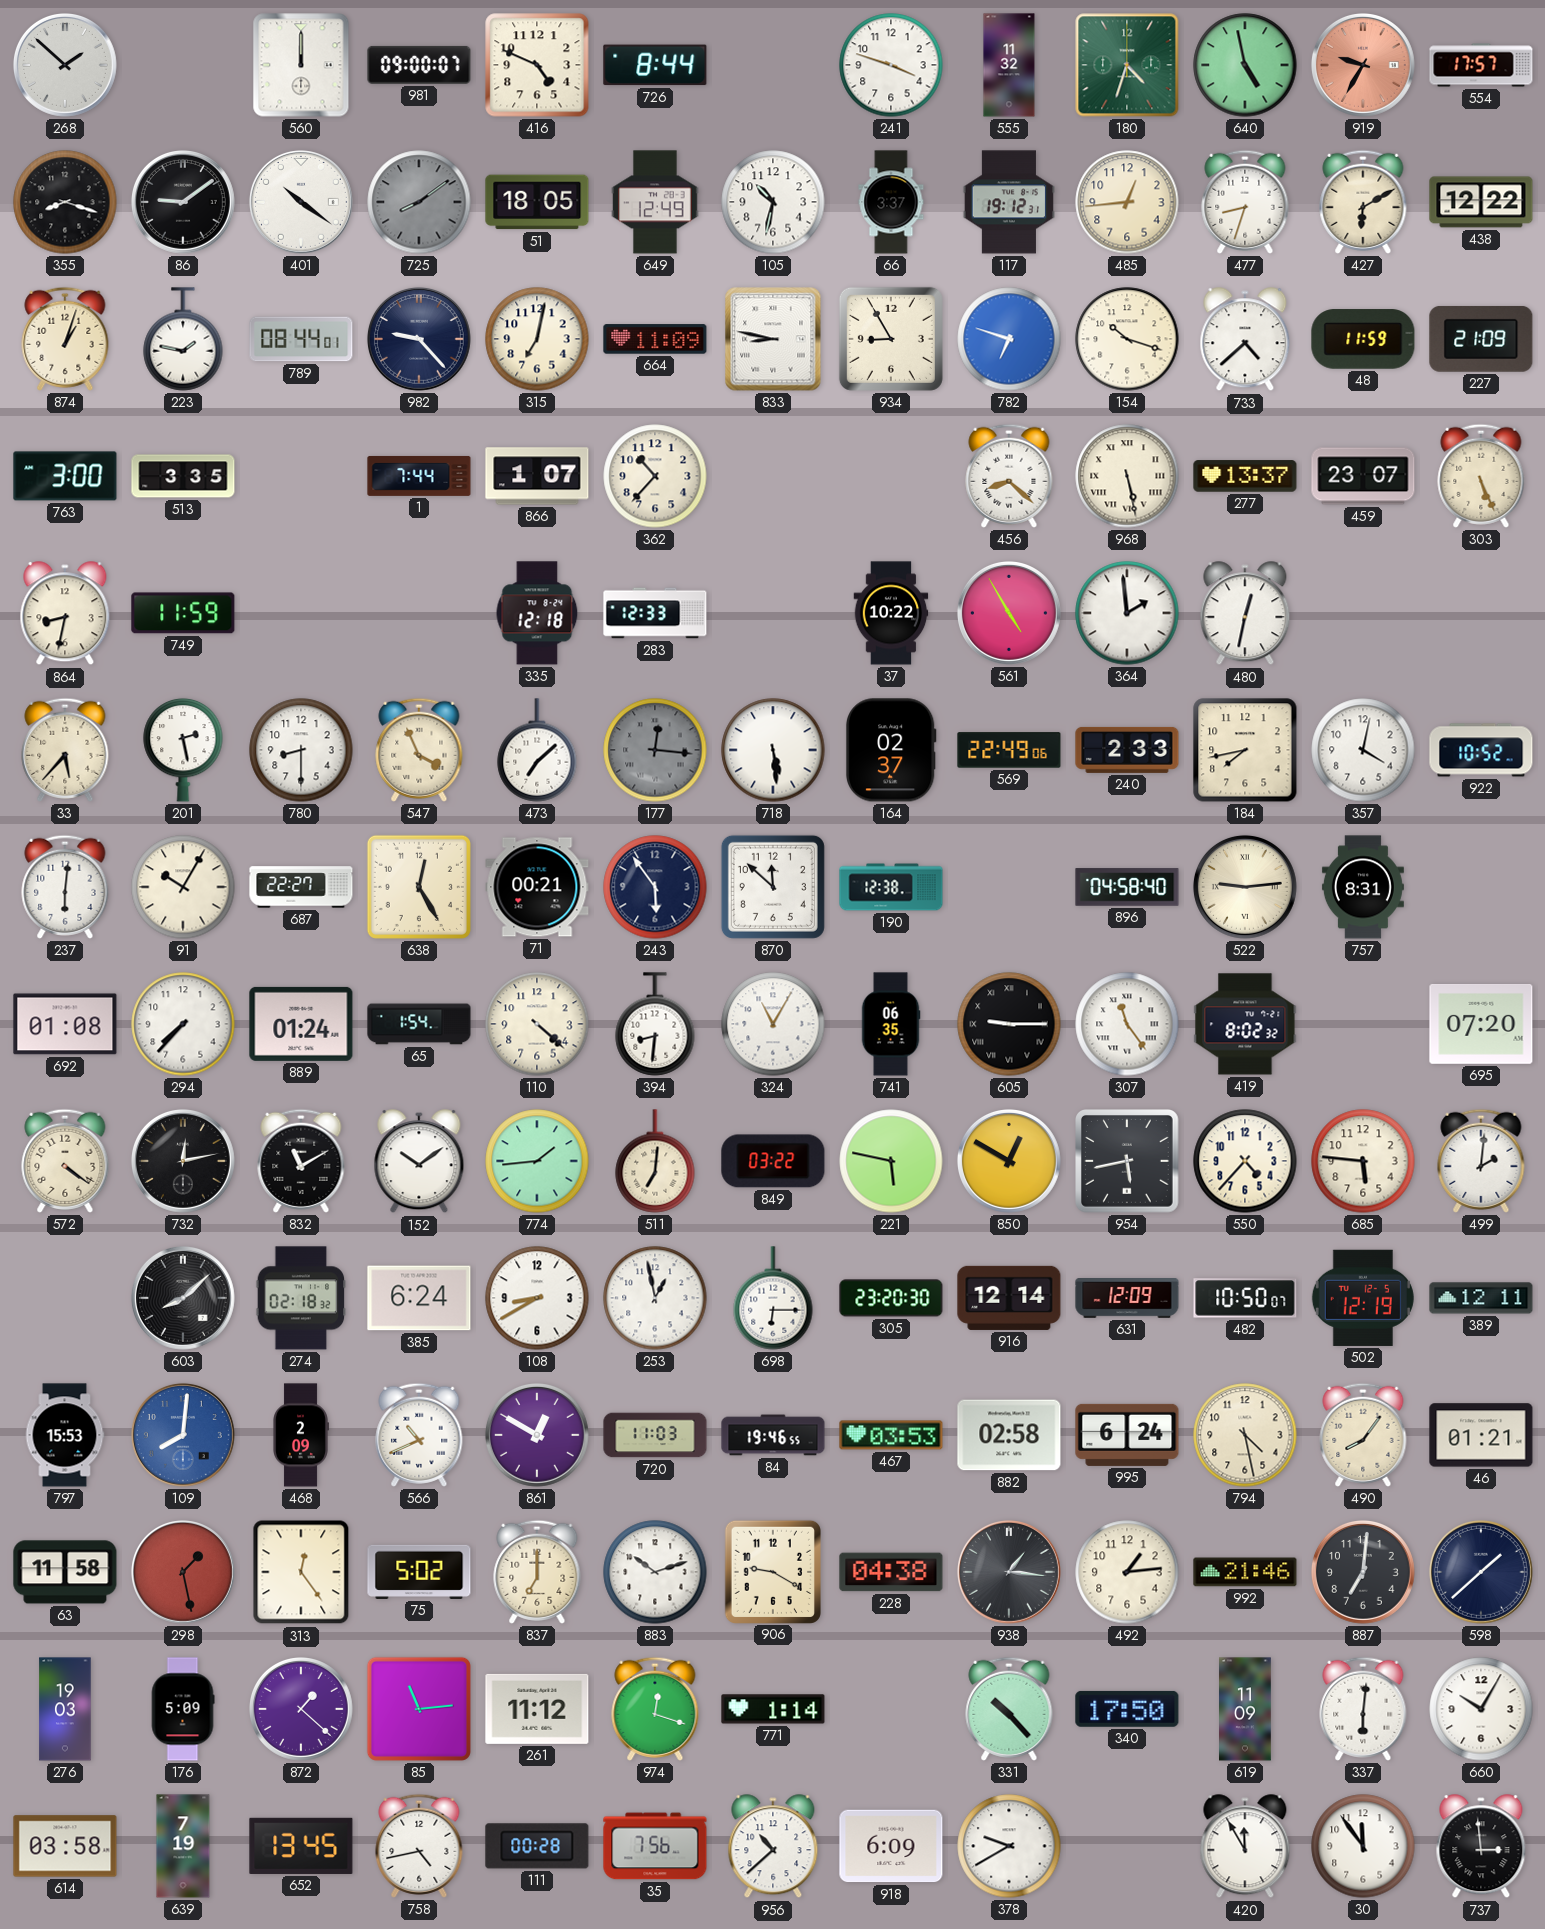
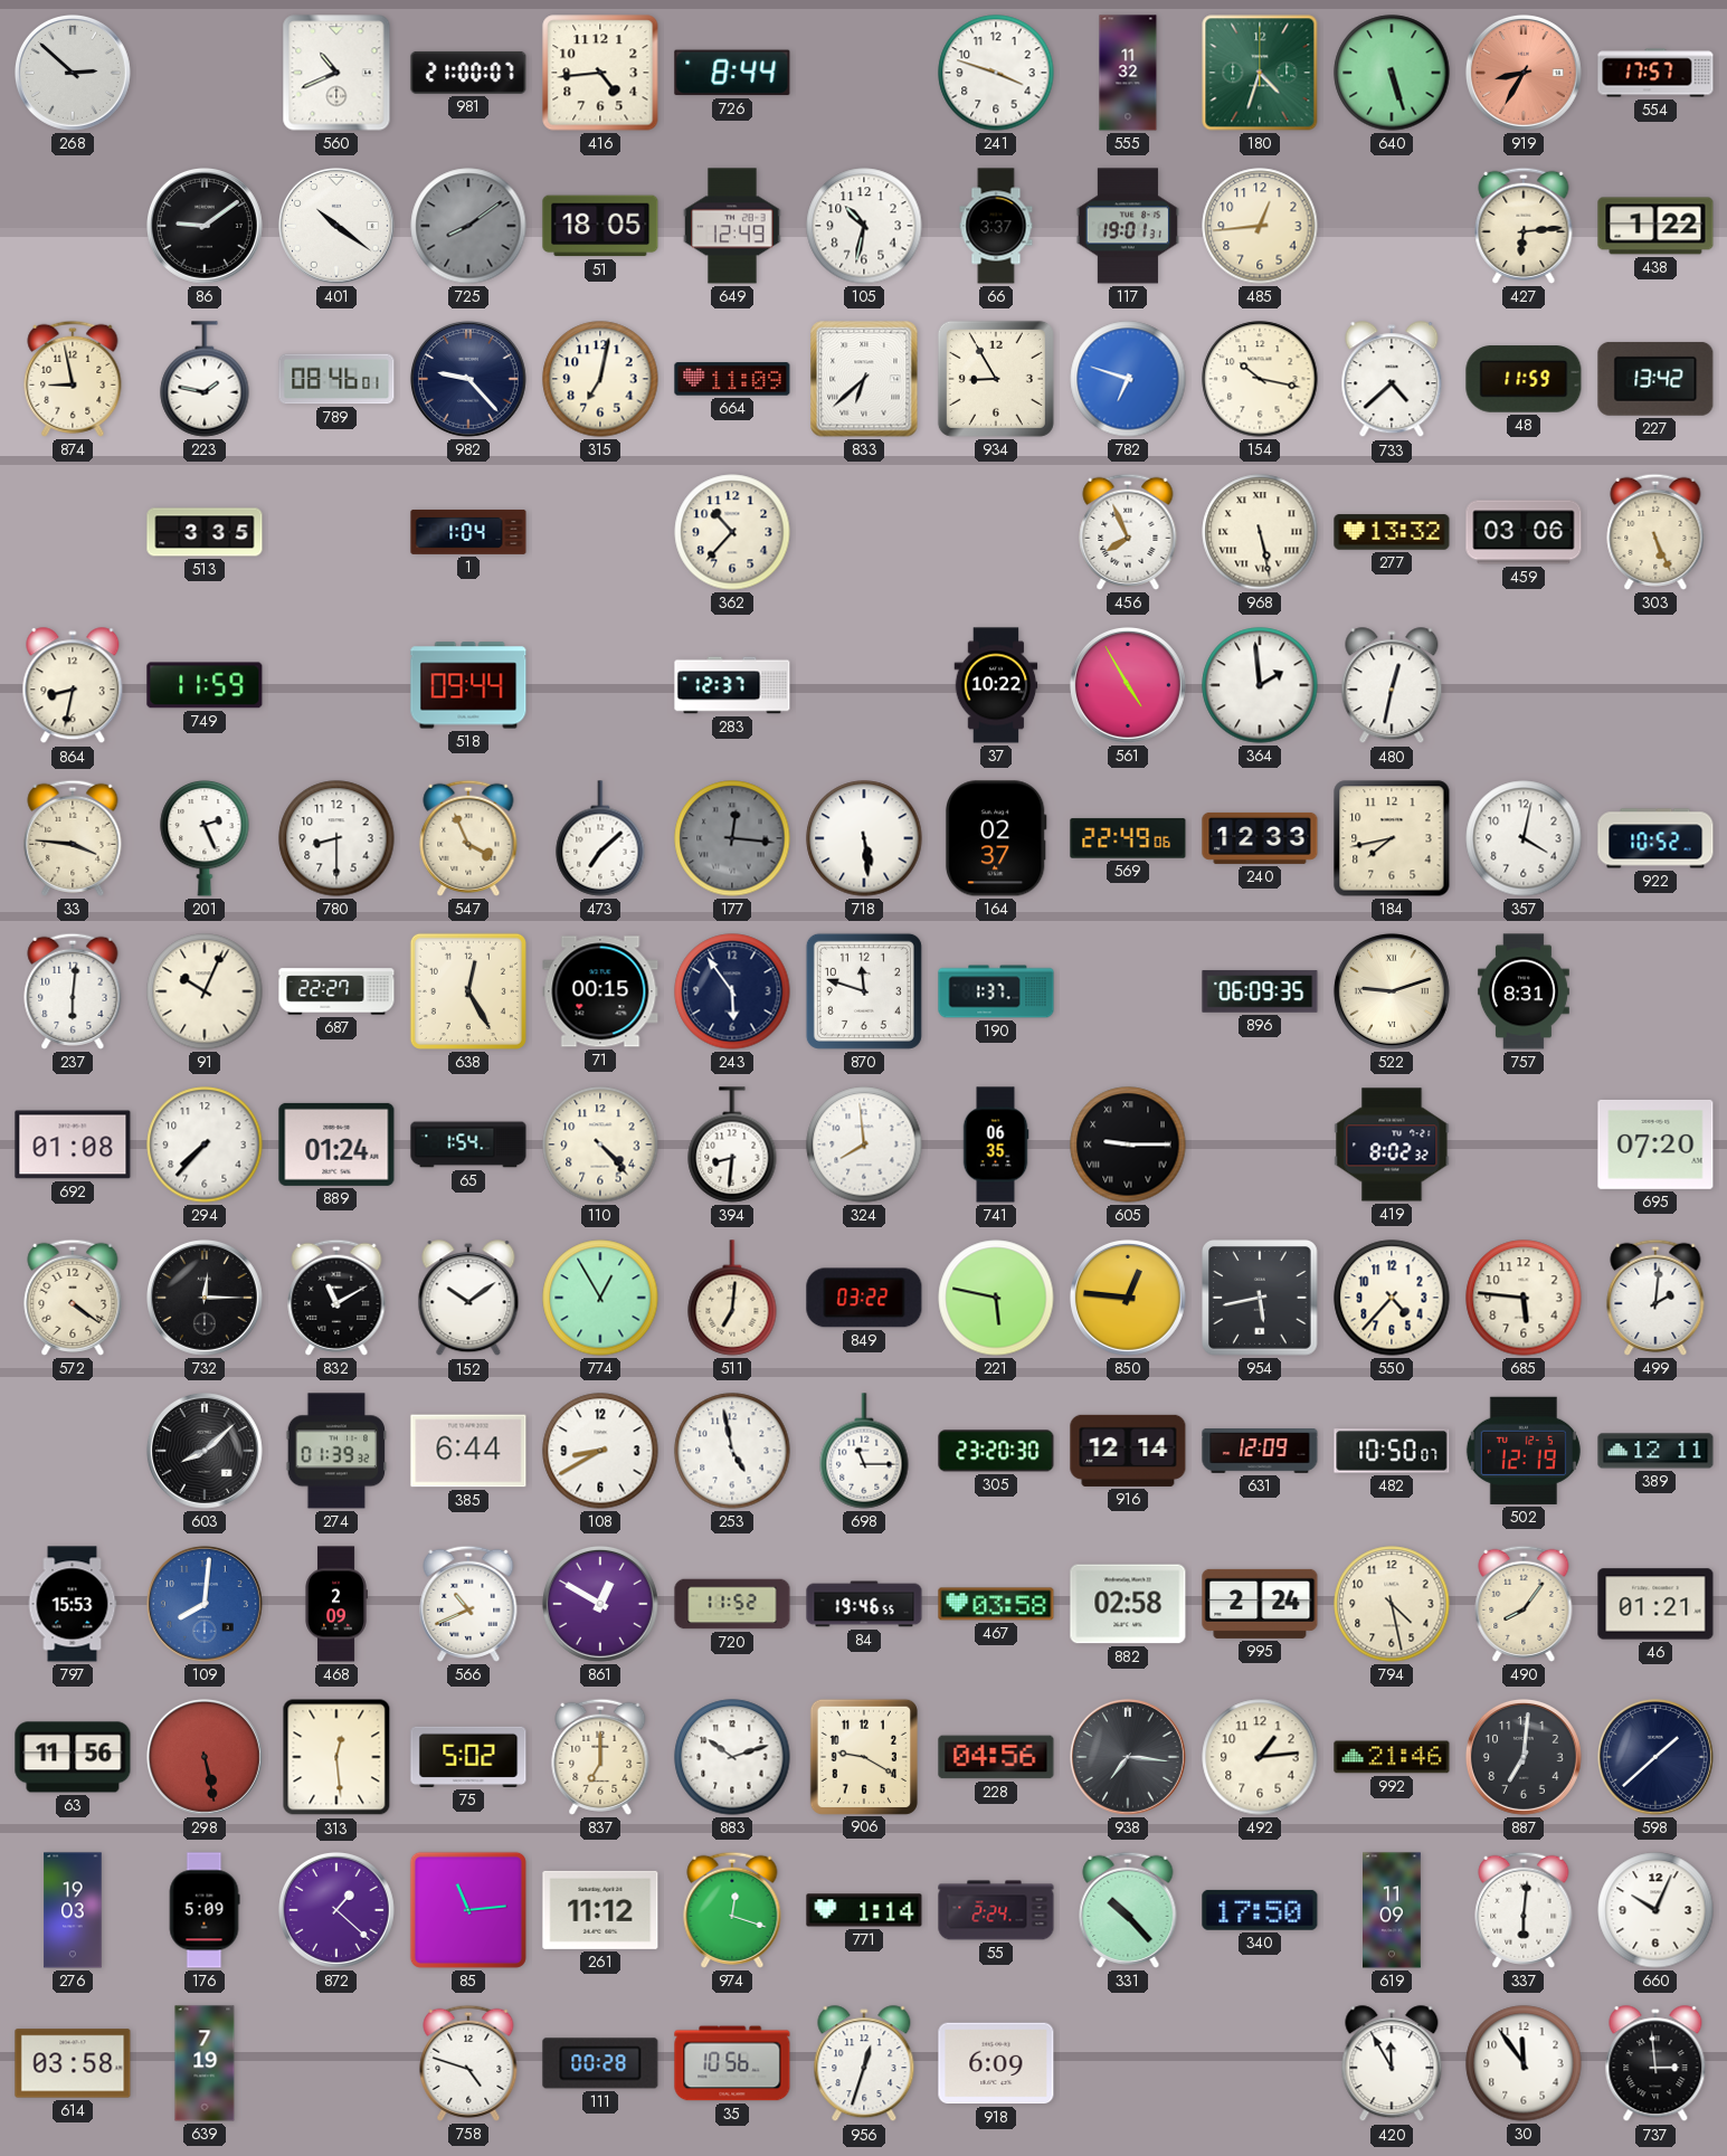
268: 1:52 -> 2:52
560: 12:00 -> 10:41
981: 09:00 -> 21:00
416: 4:49 -> 4:44
640: 4:58 -> 5:27
919: 9:35 -> 8:35
355: 8:18 -> none
117: 19:12 -> 19:01
477: 8:33 -> none
427: 6:10 -> 6:14
438: 12:22 -> 1:22
874: 1:03 -> 8:58
789: 08:44 -> 08:46
833: 8:47 -> 6:38
154: 10:18 -> 10:17
227: 21:09 -> 13:42
763: 3:00 -> none
1: 7:44 -> 1:04
866: 1:07 -> none
456: 8:22 -> 7:56
277: 13:37 -> 13:32
459: 23:07 -> 03:06
518: none -> 09:44
335: 12:18 -> none
283: 12:33 -> 12:37
33: 5:37 -> 3:46
201: 2:28 -> 2:26
240: 2:33 -> 12:33
91: 10:05 -> 10:04
71: 00:21 -> 00:15
870: 11:52 -> 11:48
190: 12:38 -> 1:37
896: 04:58 -> 06:09
522: 9:14 -> 9:12
110: 4:22 -> 4:23
324: 11:05 -> 7:59
307: 11:24 -> none
732: 12:13 -> 12:15
774: 1:44 -> 12:55
850: 12:50 -> 12:46
274: 02:18 -> 01:39
385: 6:24 -> 6:44
253: 12:58 -> 4:58
698: 6:15 -> 11:15
720: 11:03 -> 11:52
467: 03:53 -> 03:58
995: 6:24 -> 2:24
63: 11:58 -> 11:56
298: 1:28 -> 5:28
313: 12:24 -> 12:29
228: 04:38 -> 04:56
938: 1:16 -> 7:16
55: none -> 2:24
660: 10:05 -> 10:04
652: 13:45 -> none
758: 4:43 -> 4:48
35: 7:56 -> 10:56
956: 10:38 -> 12:33
378: 9:40 -> none
